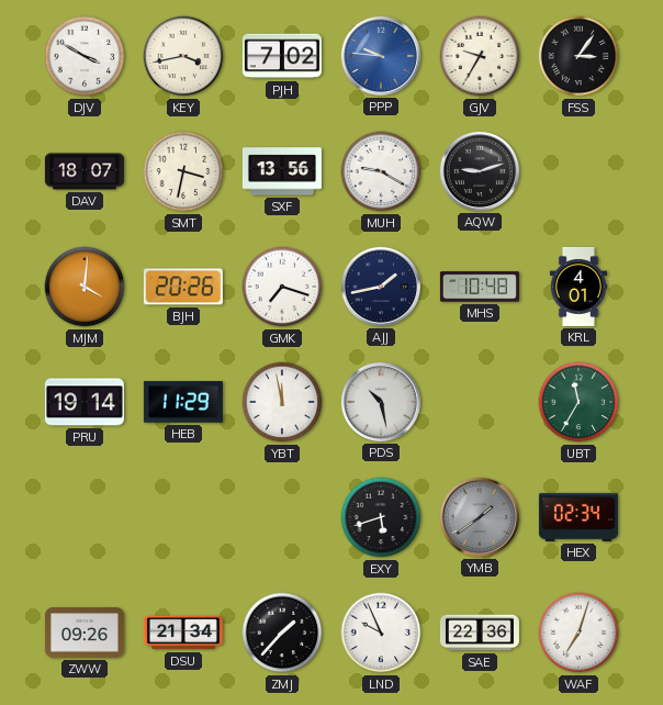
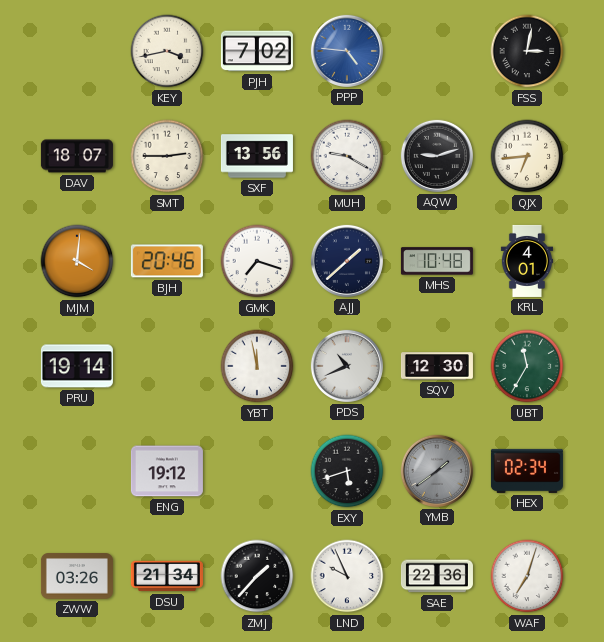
DJV: 3:50 -> none
PPP: 9:46 -> 4:46
GJV: 9:35 -> none
FSS: 3:06 -> 3:02
SMT: 3:32 -> 2:45
QJX: none -> 6:44
BJH: 20:26 -> 20:46
AJJ: 1:43 -> 1:38
HEB: 11:29 -> none
PDS: 10:28 -> 10:41
SQV: none -> 12:30
ENG: none -> 19:12
ZWW: 09:26 -> 03:26
